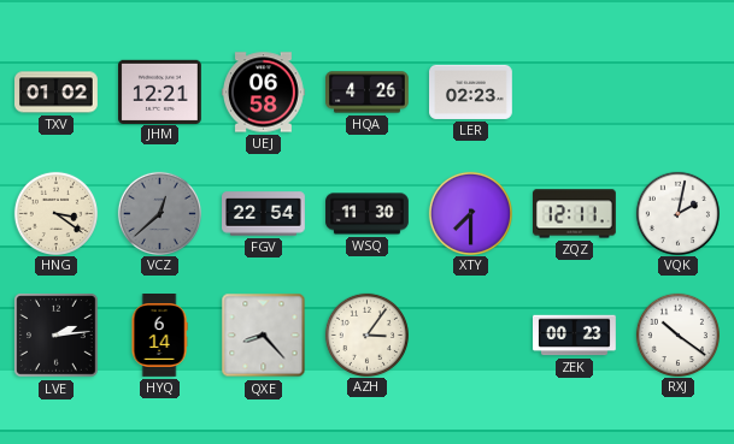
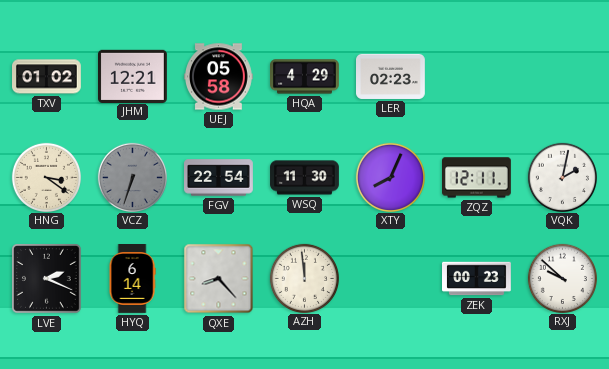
UEJ: 06:58 -> 05:58
HQA: 4:26 -> 4:29
VCZ: 12:38 -> 6:33
XTY: 7:30 -> 8:04
LVE: 2:14 -> 2:19
AZH: 3:06 -> 11:59
RXJ: 10:21 -> 9:52
